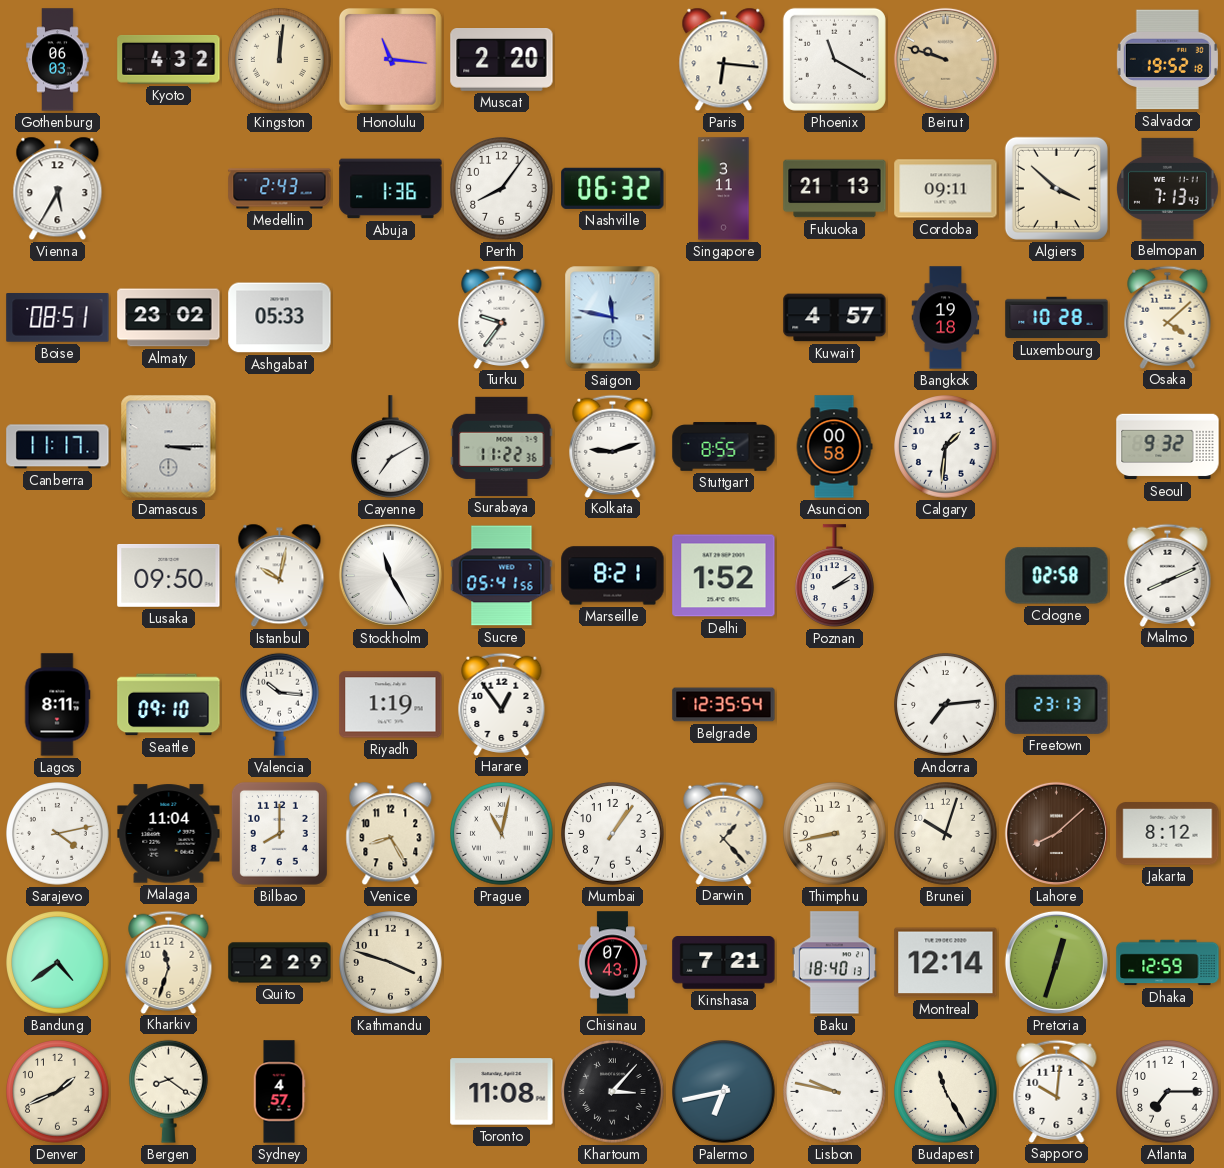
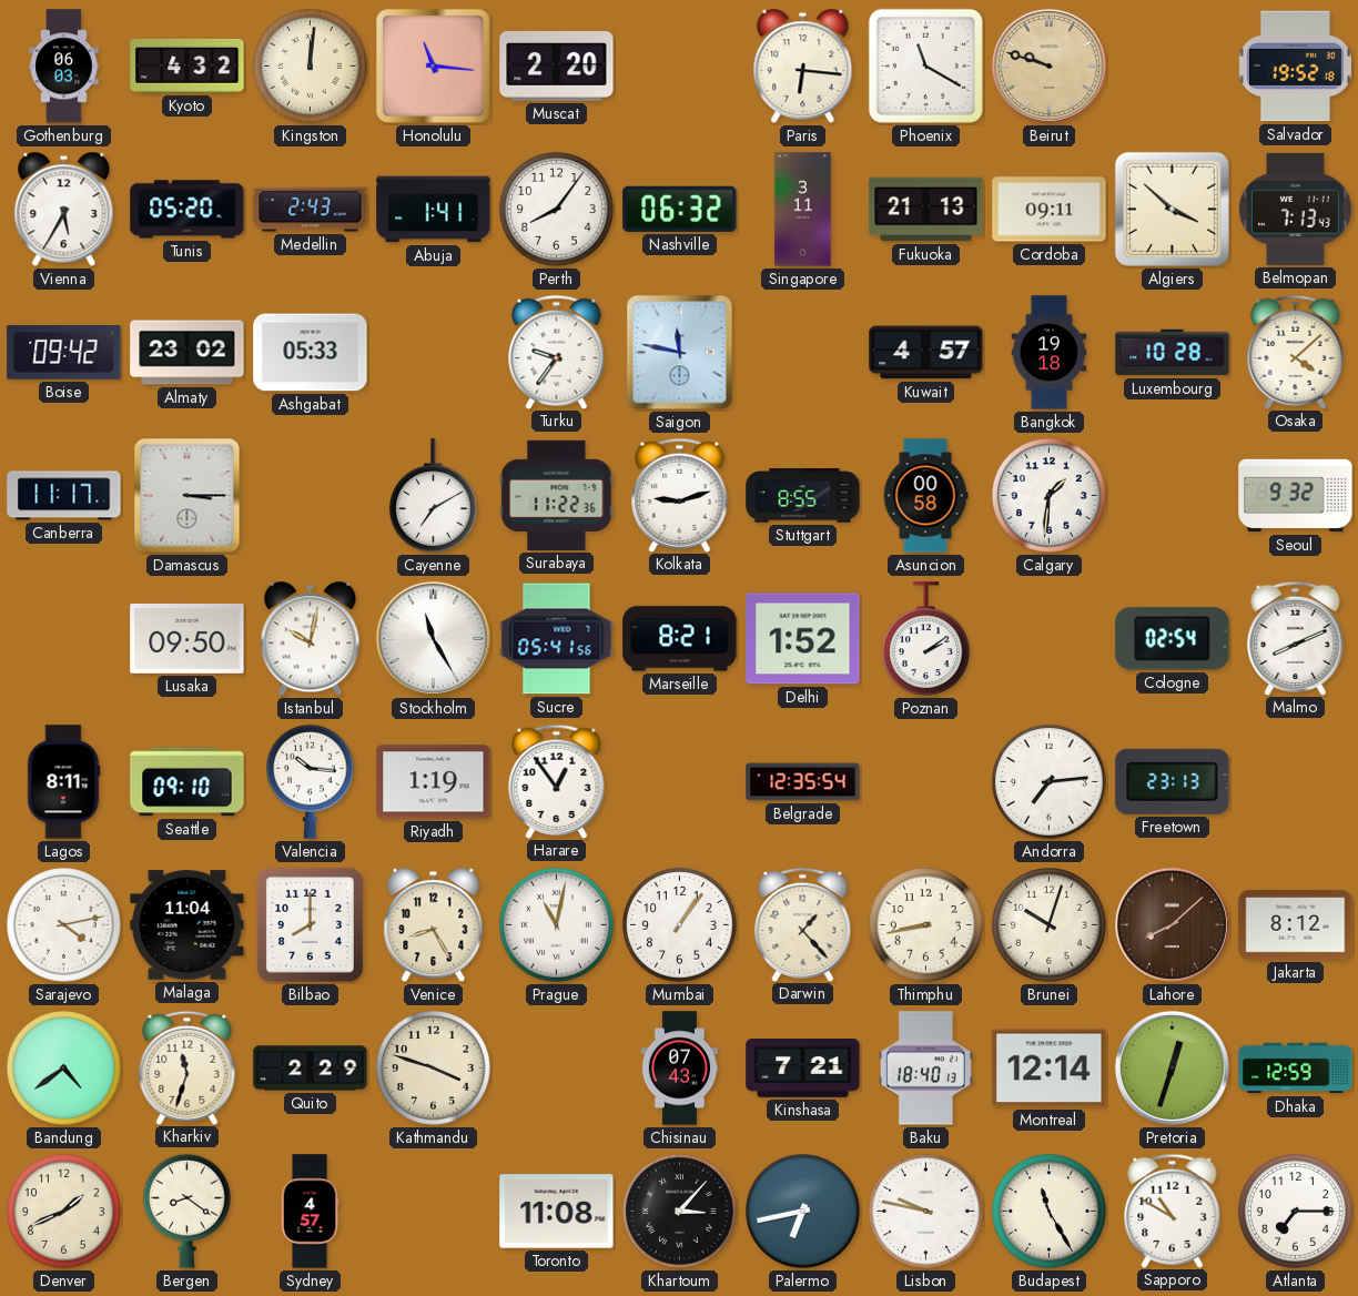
Tunis: none -> 05:20
Abuja: 1:36 -> 1:41
Boise: 08:51 -> 09:42
Cologne: 02:58 -> 02:54
Sapporo: 10:01 -> 10:50
